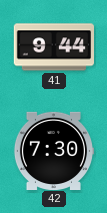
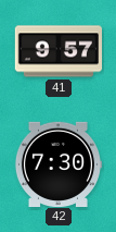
41: 9:44 -> 9:57
